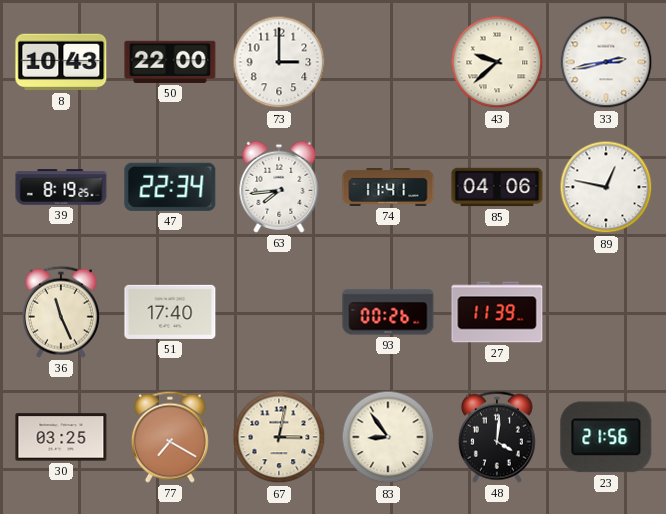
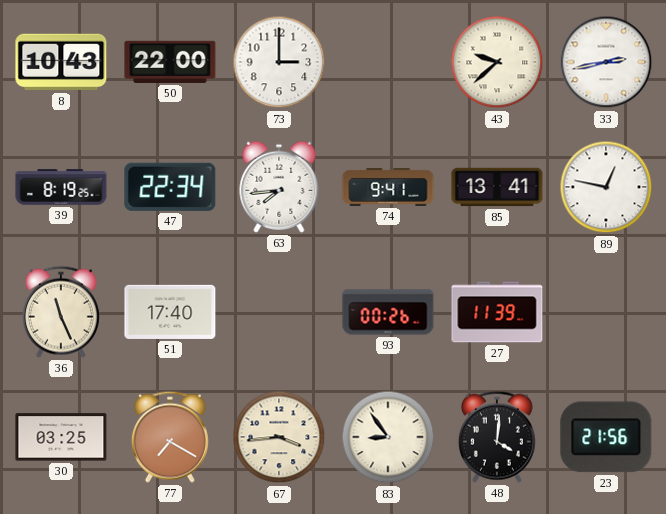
74: 11:41 -> 9:41
85: 04:06 -> 13:41
67: 3:02 -> 3:44
